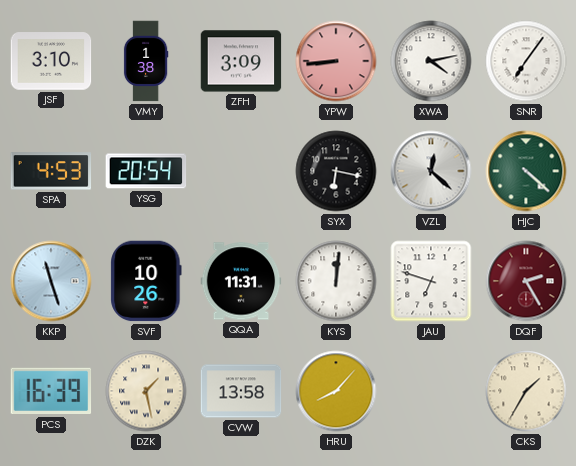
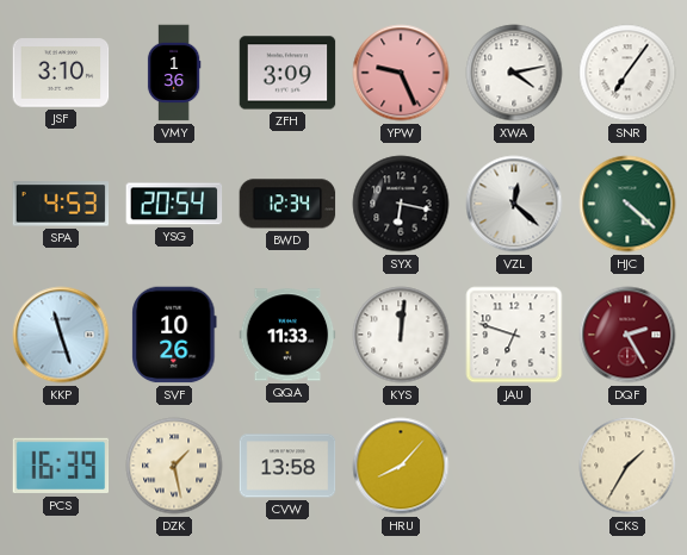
VMY: 1:38 -> 1:36
YPW: 8:44 -> 9:26
BWD: none -> 12:34
QQA: 11:31 -> 11:33
